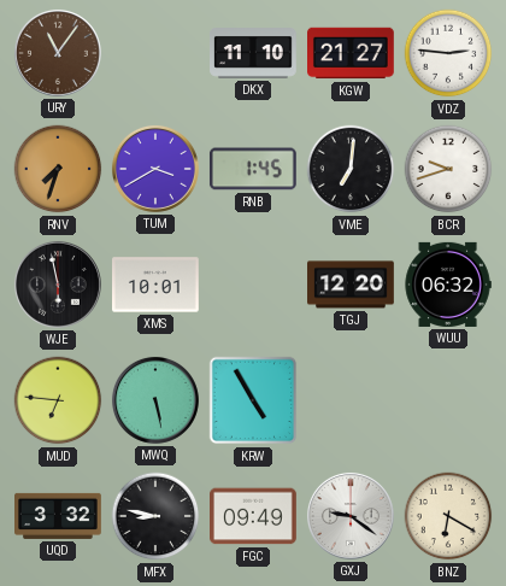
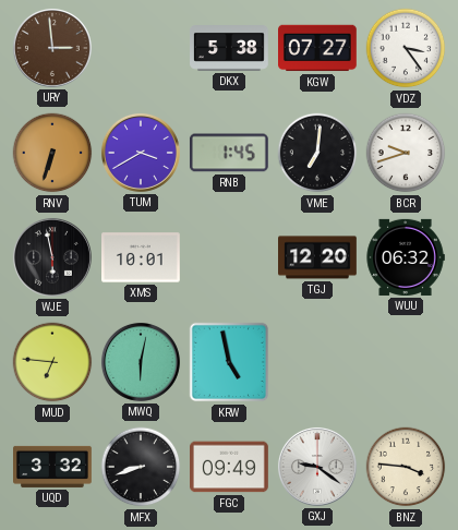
URY: 11:06 -> 2:59
DKX: 11:10 -> 5:38
KGW: 21:27 -> 07:27
VDZ: 2:46 -> 3:24
RNV: 7:33 -> 6:33
MWQ: 5:28 -> 6:02
KRW: 4:55 -> 4:58
MFX: 8:47 -> 8:42
BNZ: 6:20 -> 3:46
